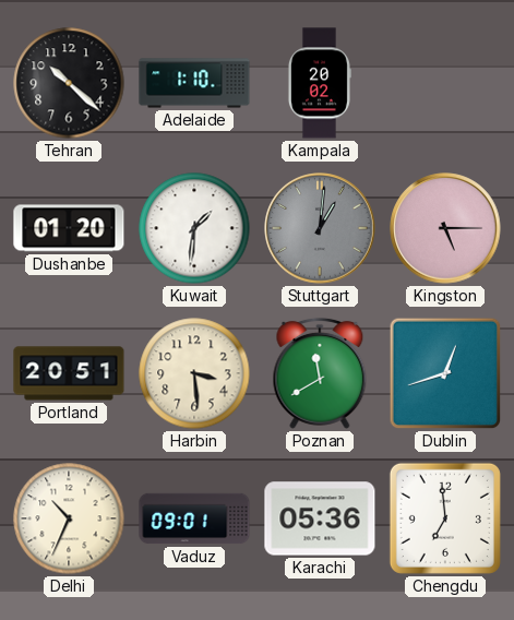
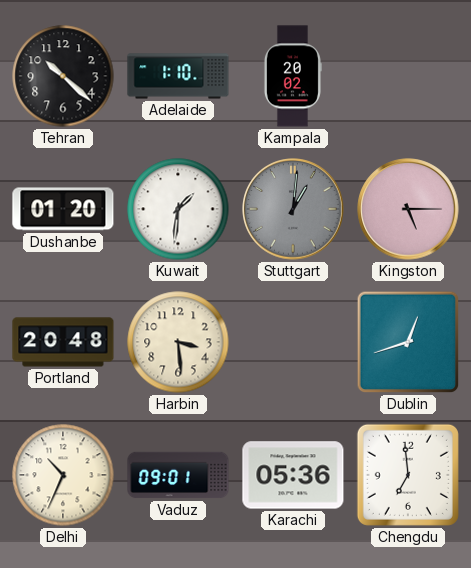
Portland: 20:51 -> 20:48
Poznan: 11:40 -> none
